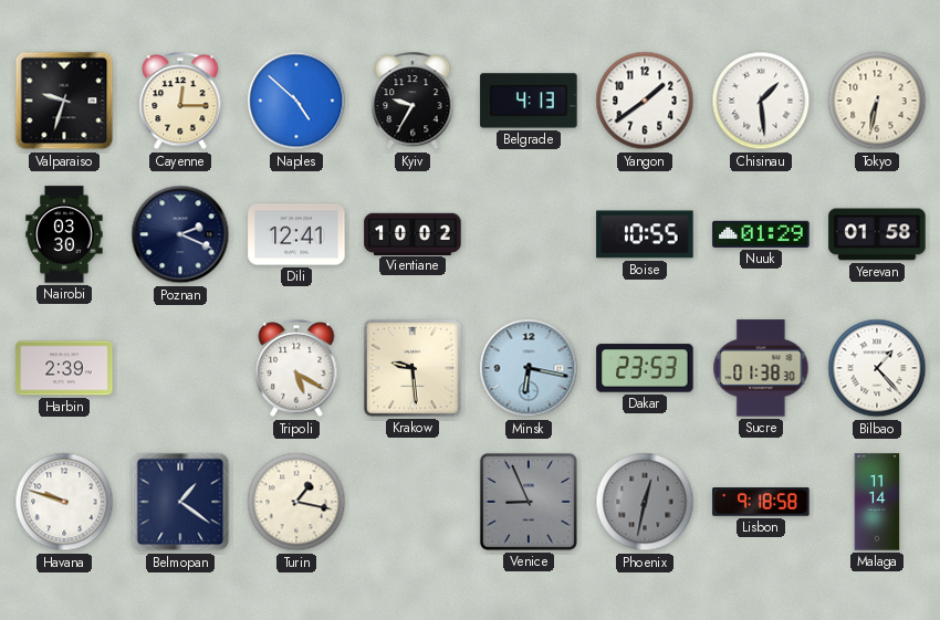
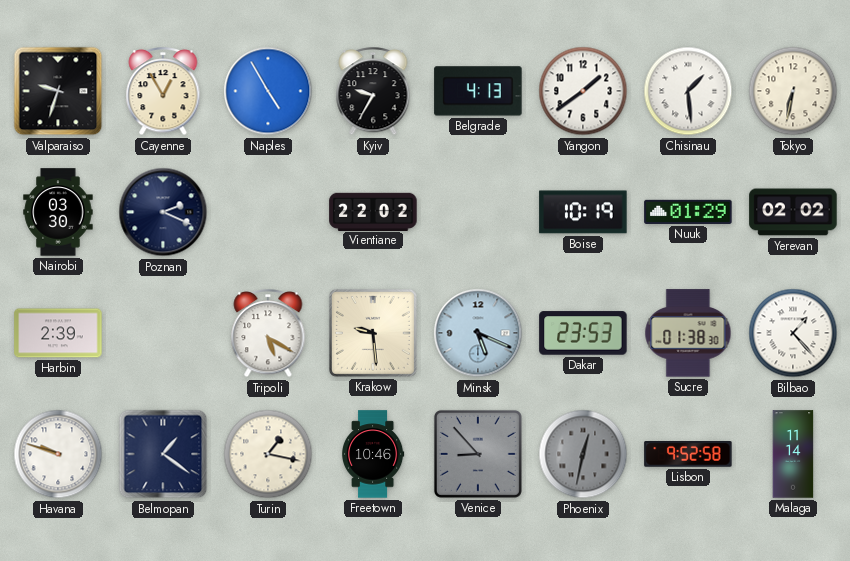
Cayenne: 12:15 -> 12:55
Naples: 4:52 -> 4:55
Dili: 12:41 -> none
Vientiane: 10:02 -> 22:02
Boise: 10:55 -> 10:19
Yerevan: 01:58 -> 02:02
Minsk: 6:17 -> 5:19
Freetown: none -> 10:46
Venice: 8:56 -> 8:53
Lisbon: 9:18 -> 9:52
